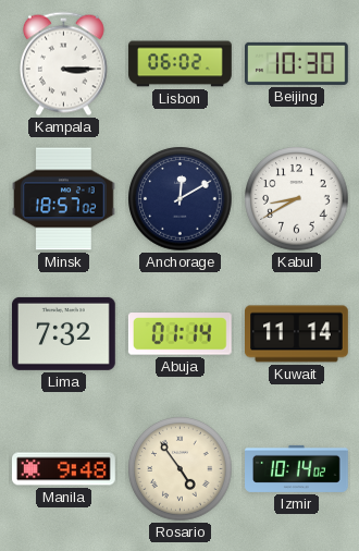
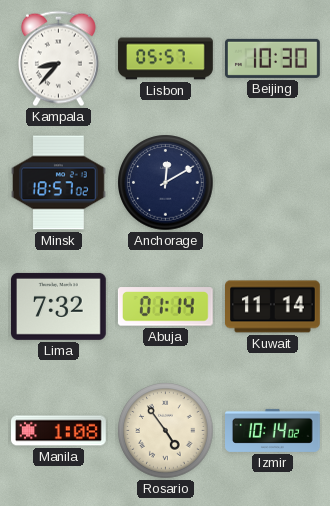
Kampala: 3:15 -> 8:37
Lisbon: 06:02 -> 05:57
Kabul: 8:40 -> none
Manila: 9:48 -> 1:08
